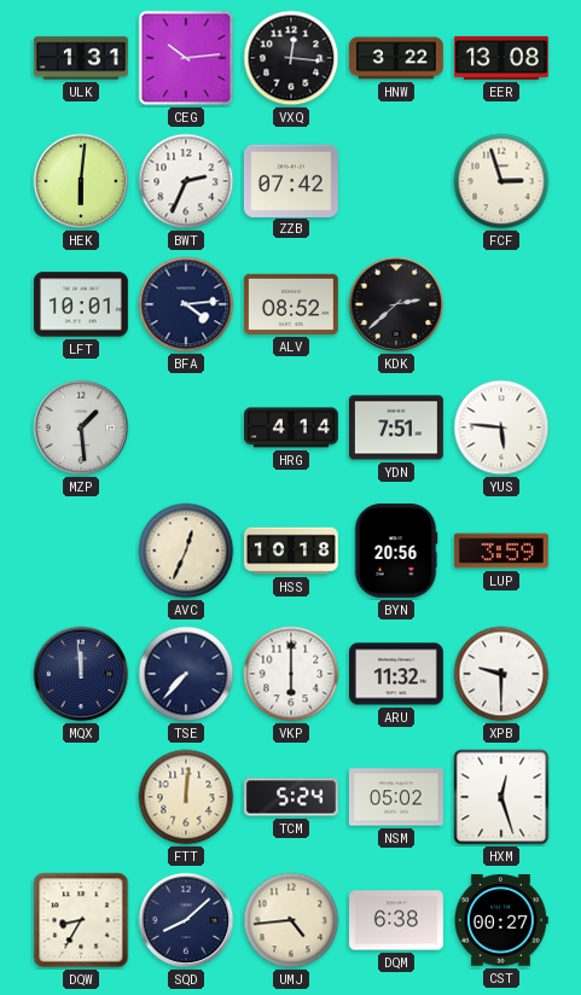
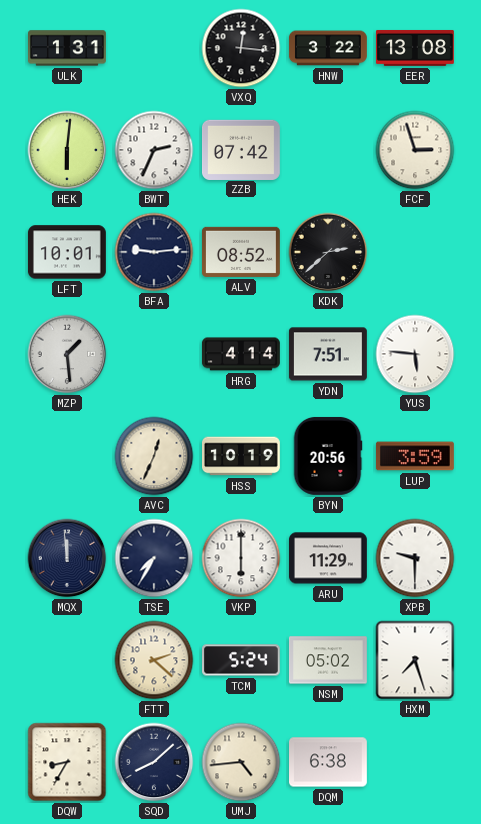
CEG: 10:14 -> none
BFA: 4:14 -> 9:14
HSS: 10:18 -> 10:19
TSE: 7:37 -> 7:35
ARU: 11:32 -> 11:29
FTT: 12:01 -> 2:22
HXM: 12:27 -> 7:27
CST: 00:27 -> none
